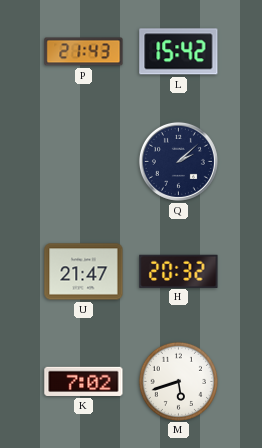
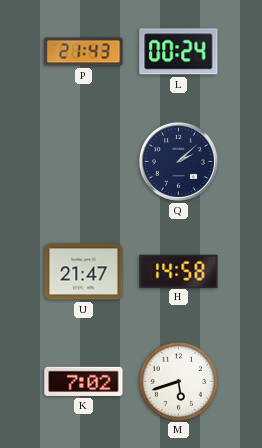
L: 15:42 -> 00:24
H: 20:32 -> 14:58
